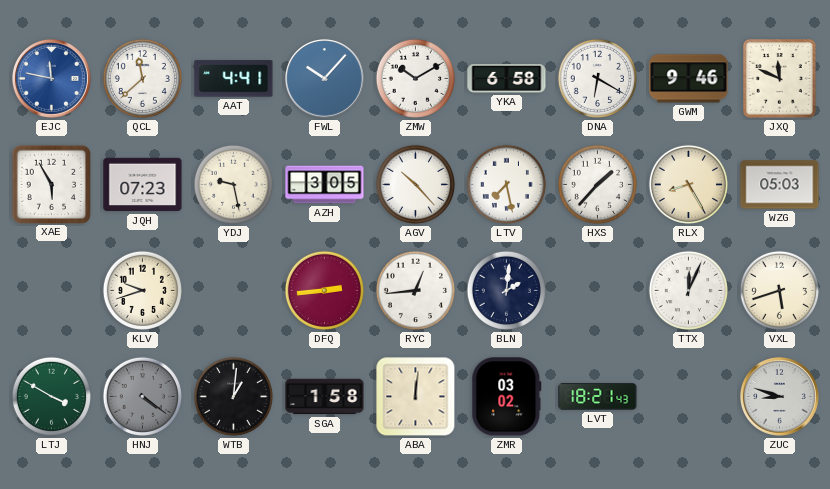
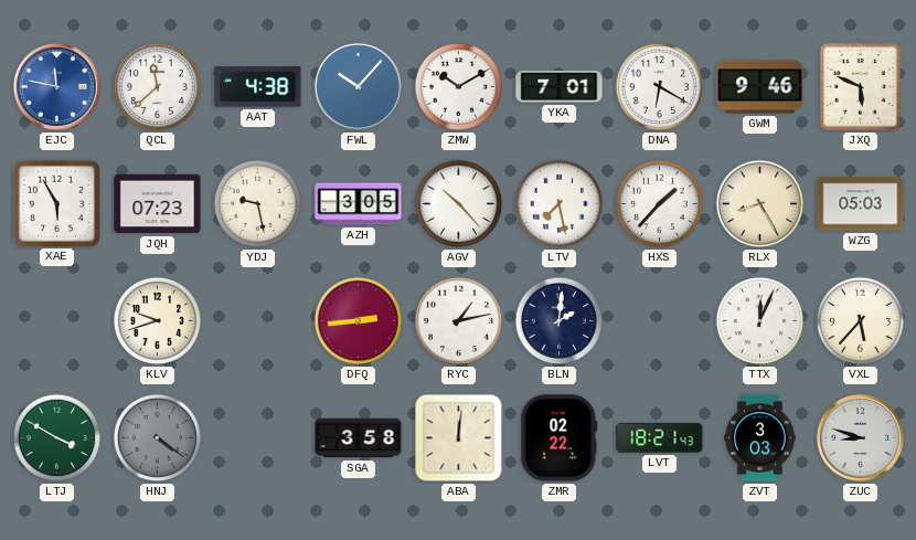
AAT: 4:41 -> 4:38
YKA: 6:58 -> 7:01
JXQ: 11:49 -> 5:49
RYC: 12:44 -> 1:13
VXL: 5:42 -> 5:37
WTB: 1:01 -> none
SGA: 1:58 -> 3:58
ZMR: 03:02 -> 02:22
ZVT: none -> 3:03
